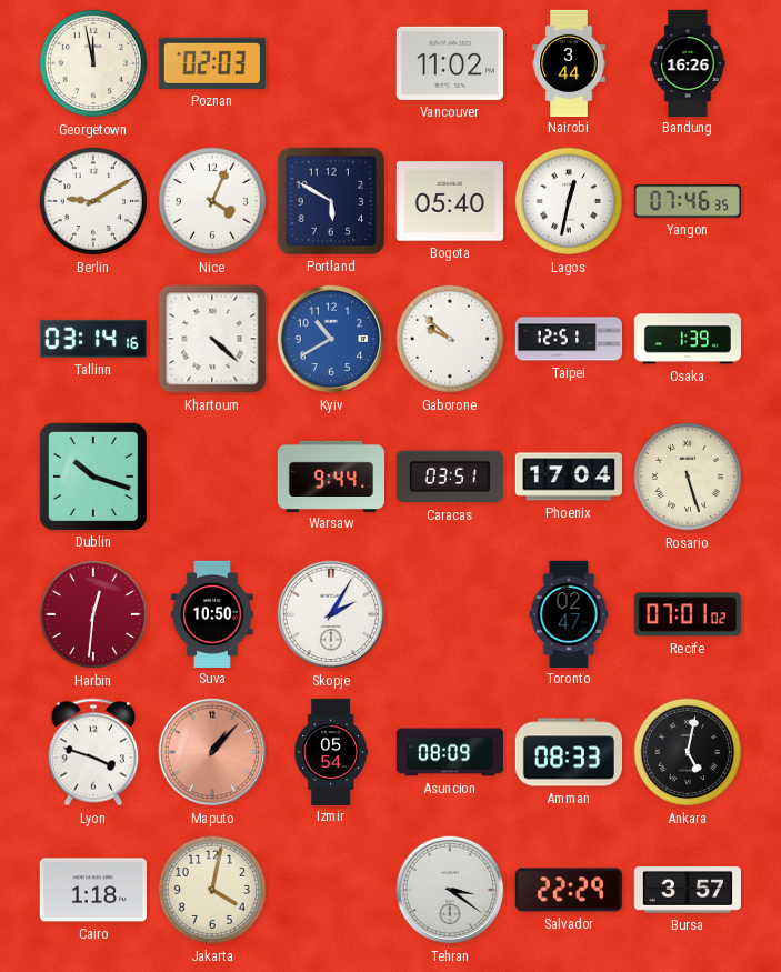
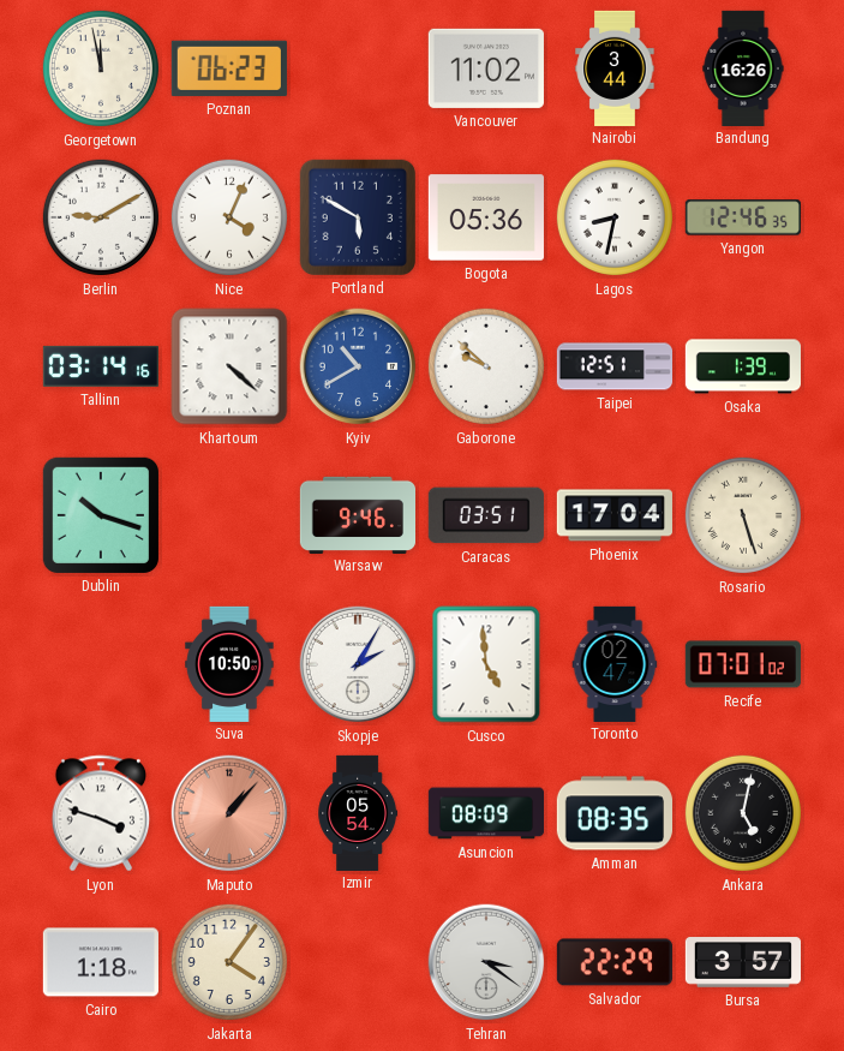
Poznan: 02:03 -> 06:23
Bogota: 05:40 -> 05:36
Lagos: 12:32 -> 8:32
Yangon: 07:46 -> 12:46
Warsaw: 9:44 -> 9:46
Harbin: 12:31 -> none
Cusco: none -> 4:59
Amman: 08:33 -> 08:35
Jakarta: 4:02 -> 4:06
